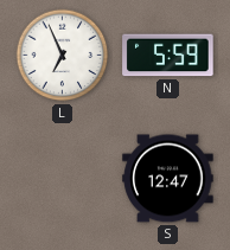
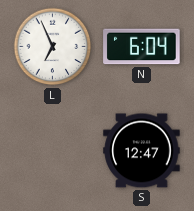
N: 5:59 -> 6:04
